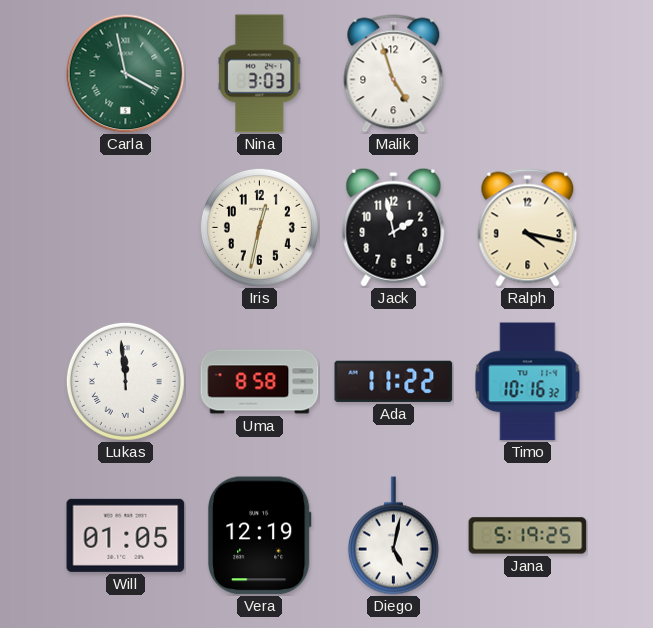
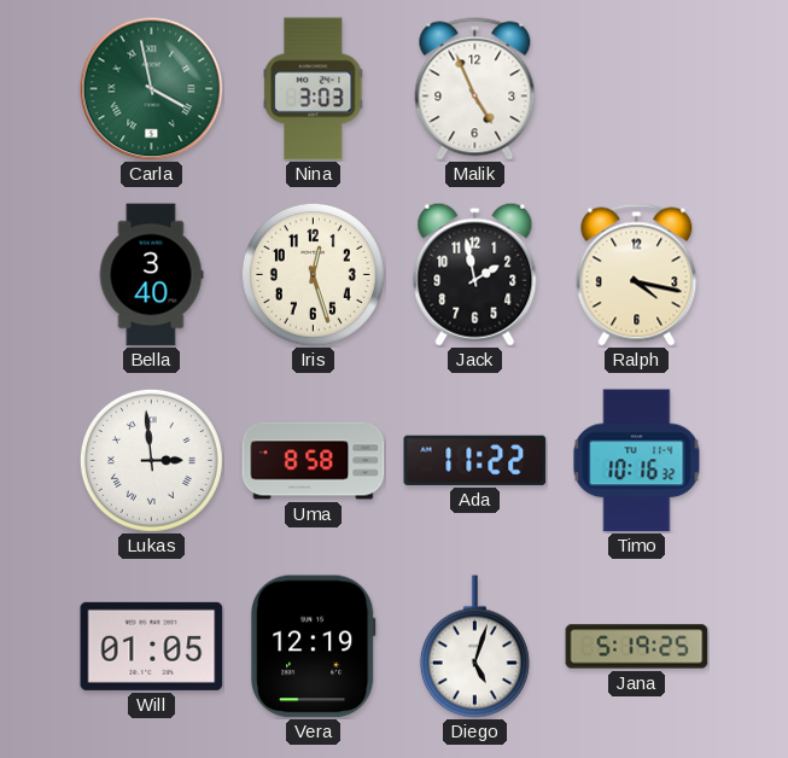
Malik: 4:57 -> 4:56
Bella: none -> 3:40
Iris: 12:32 -> 12:27
Lukas: 11:59 -> 2:59
Diego: 5:02 -> 5:03
